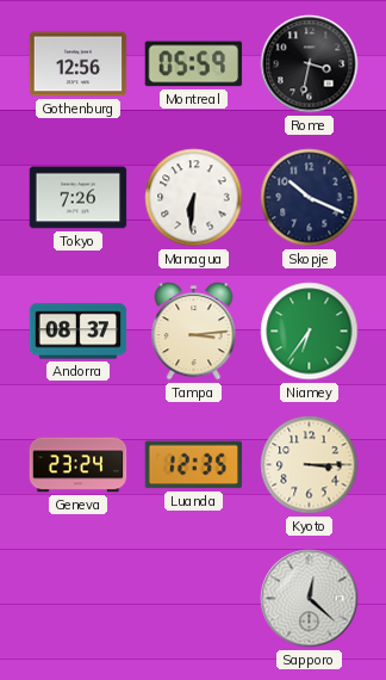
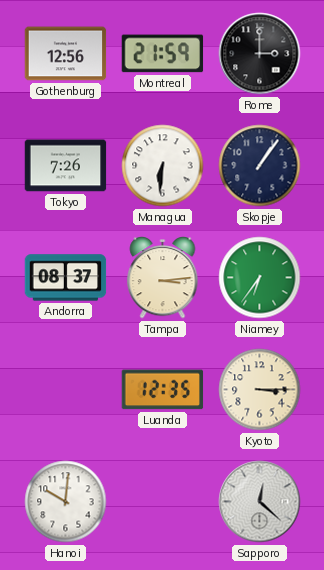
Montreal: 05:59 -> 21:59
Rome: 3:32 -> 3:00
Skopje: 10:19 -> 1:06
Geneva: 23:24 -> none
Hanoi: none -> 10:01
